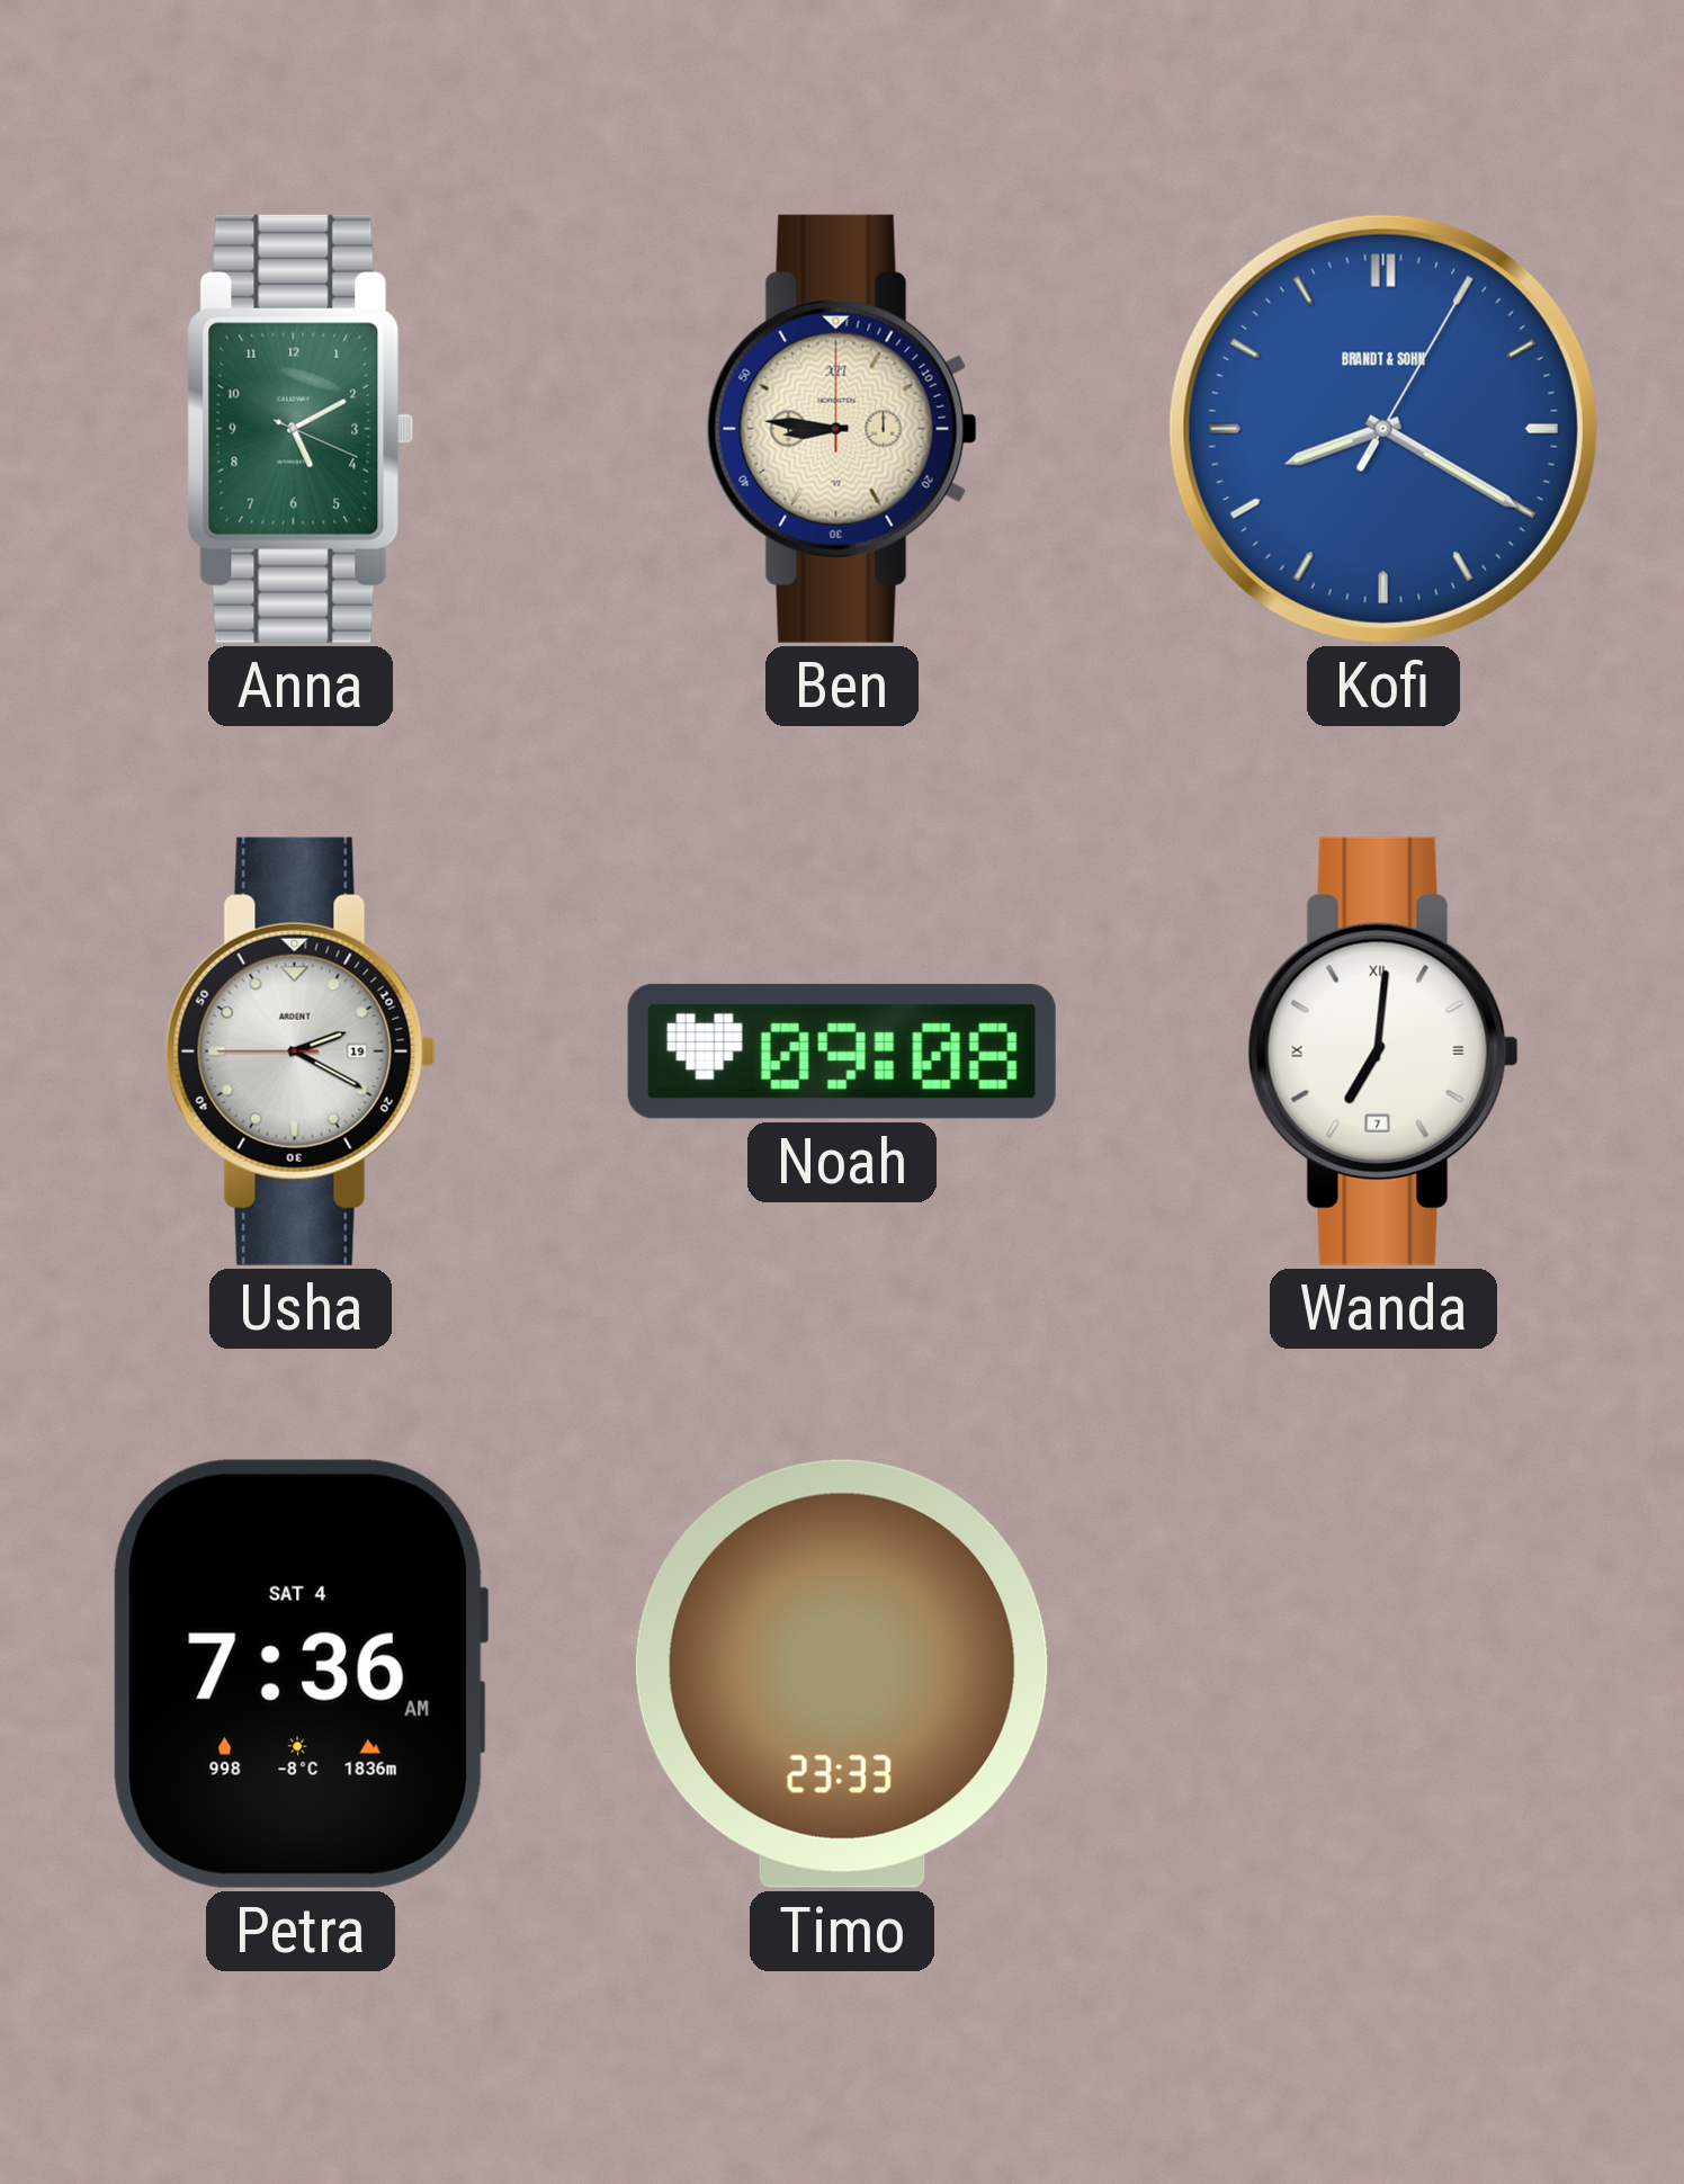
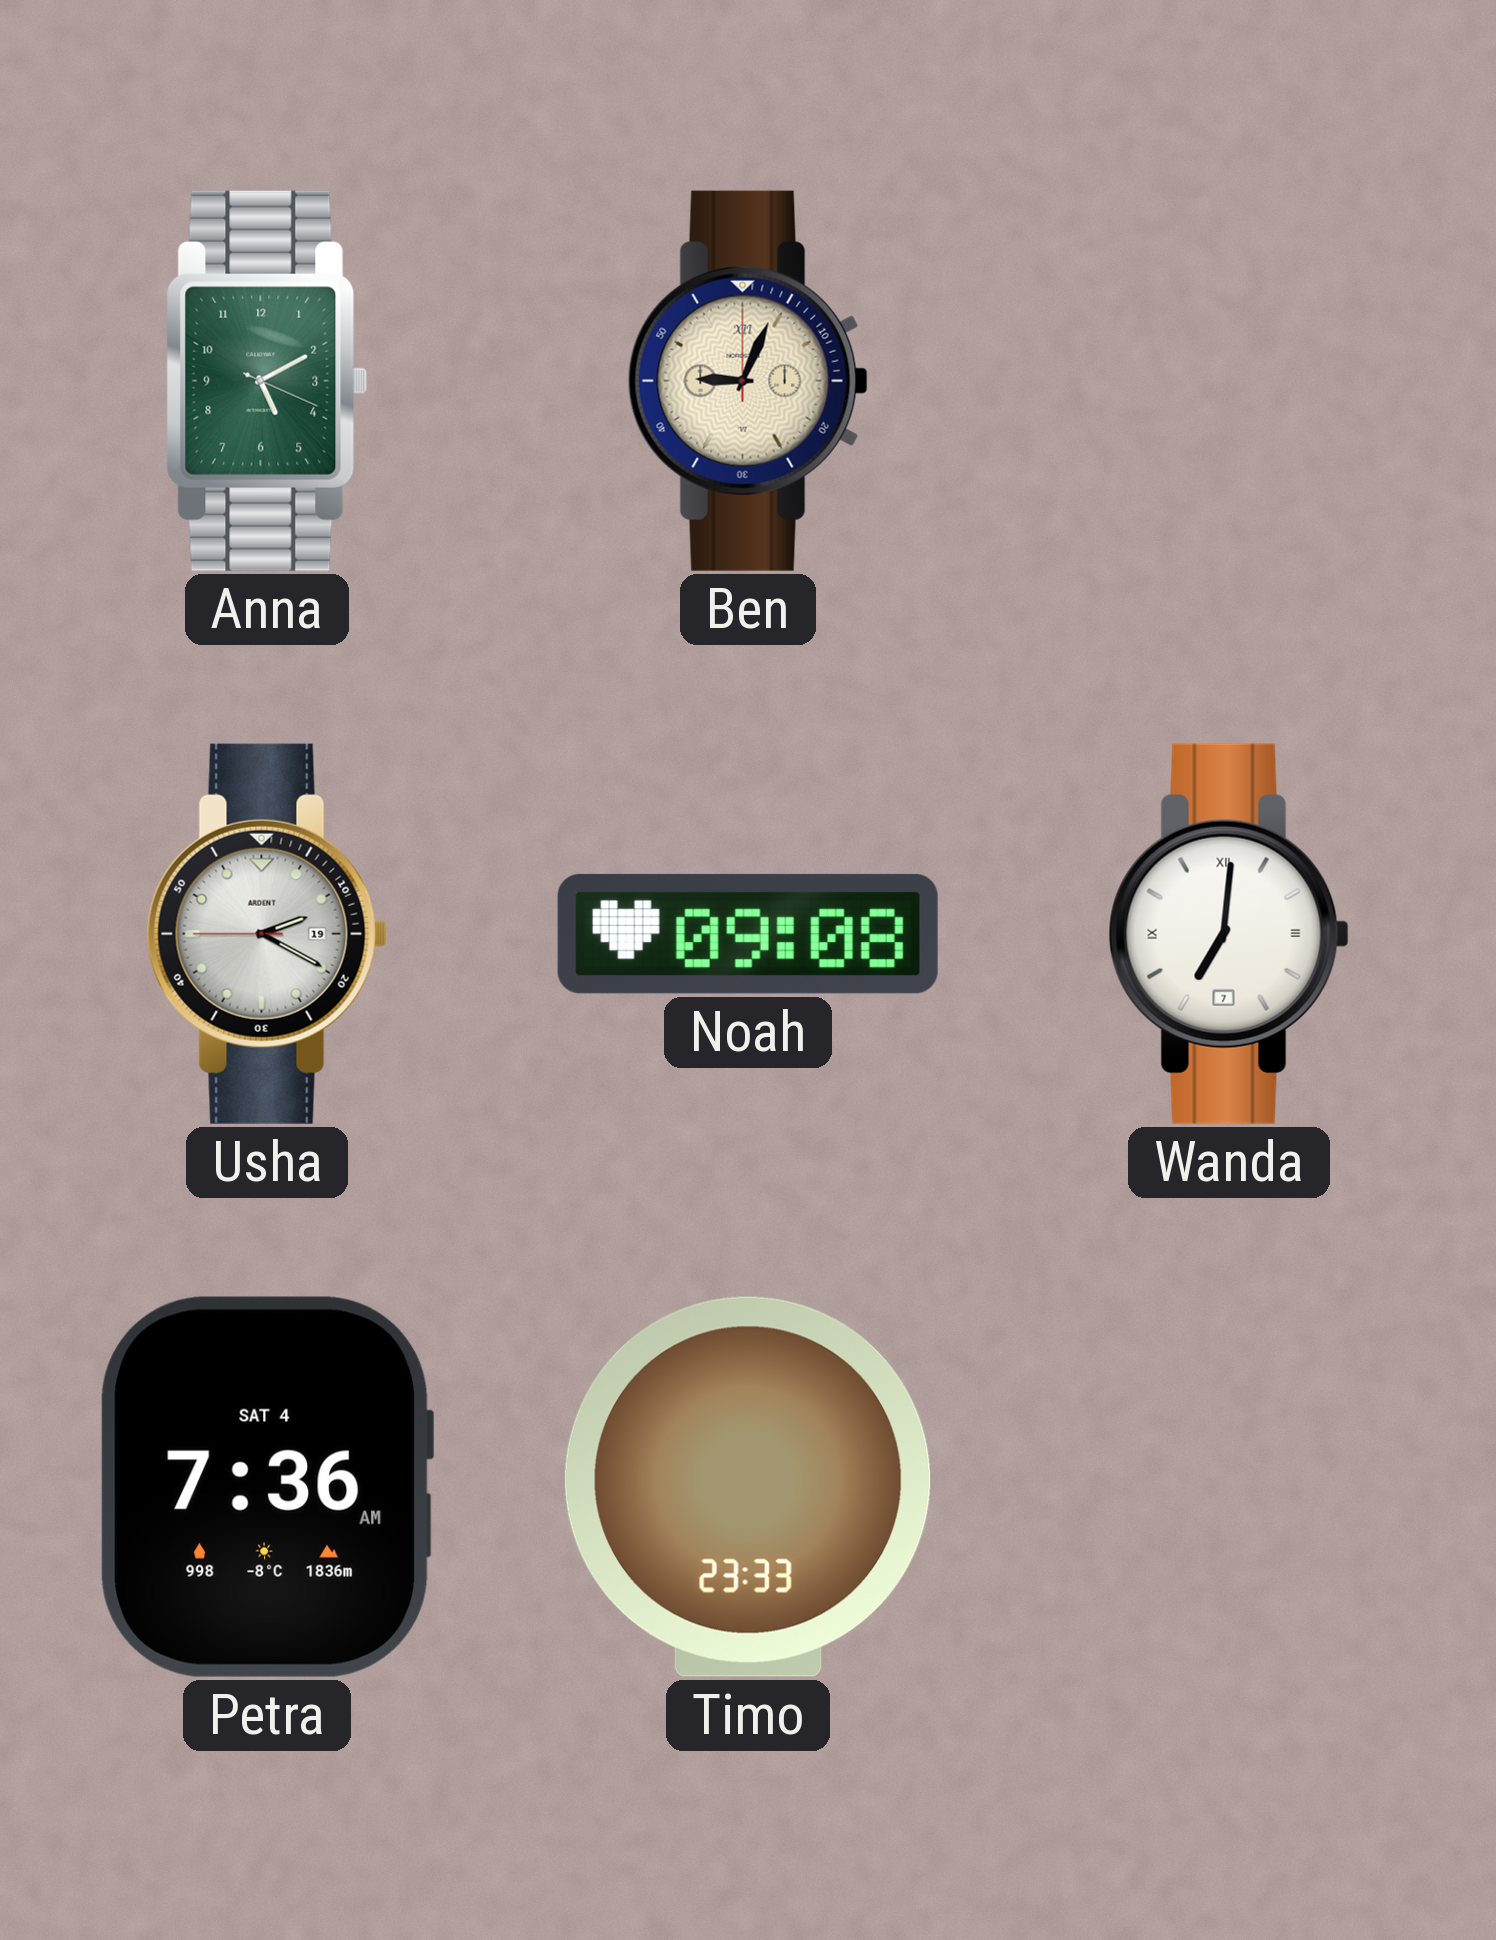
Ben: 8:46 -> 9:04
Kofi: 8:20 -> none
